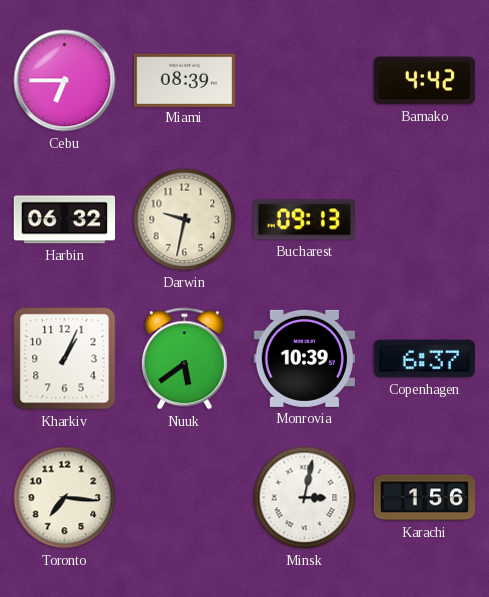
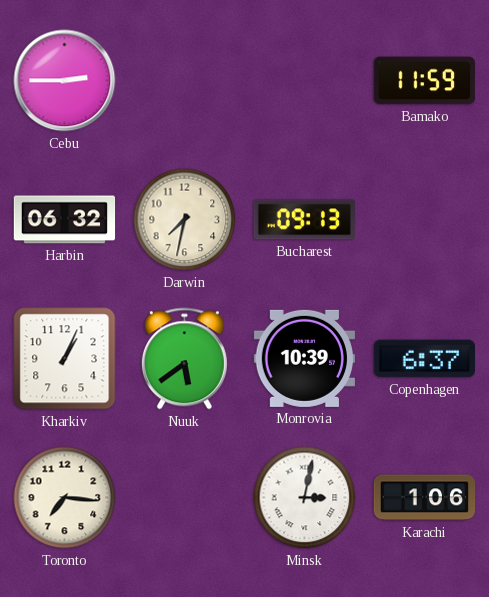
Cebu: 6:45 -> 2:45
Miami: 08:39 -> none
Bamako: 4:42 -> 11:59
Darwin: 9:32 -> 7:32
Karachi: 1:56 -> 1:06
